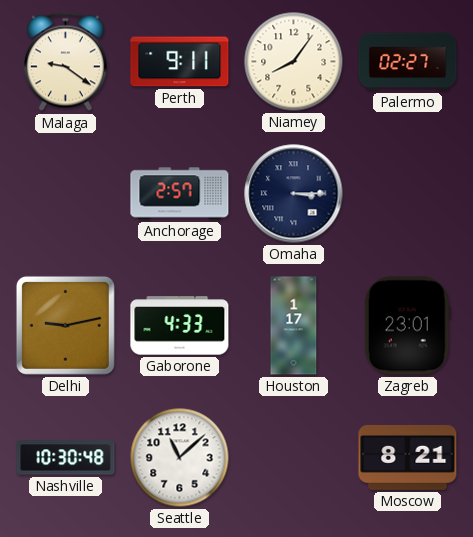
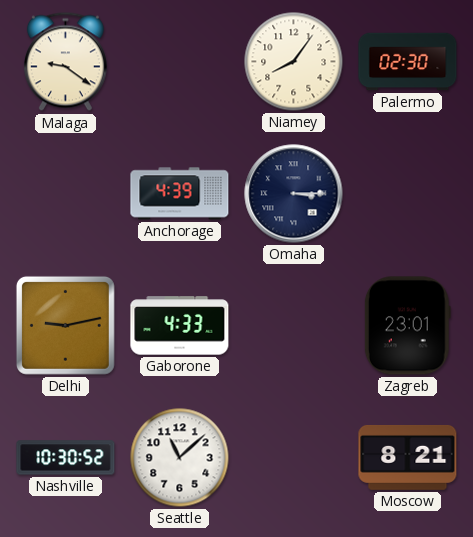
Perth: 9:11 -> none
Palermo: 02:27 -> 02:30
Anchorage: 2:57 -> 4:39
Houston: 1:17 -> none
Nashville: 10:30:48 -> 10:30:52
